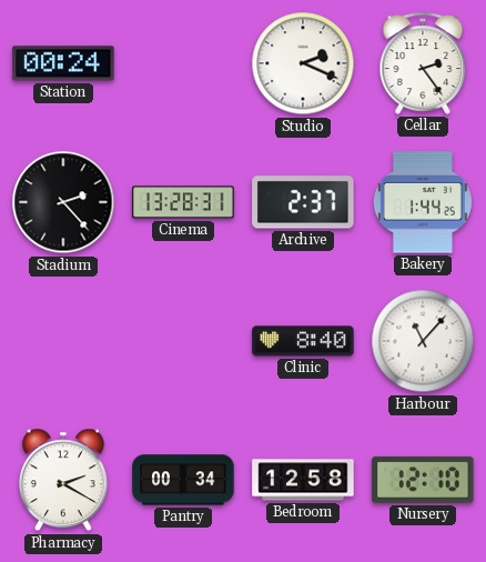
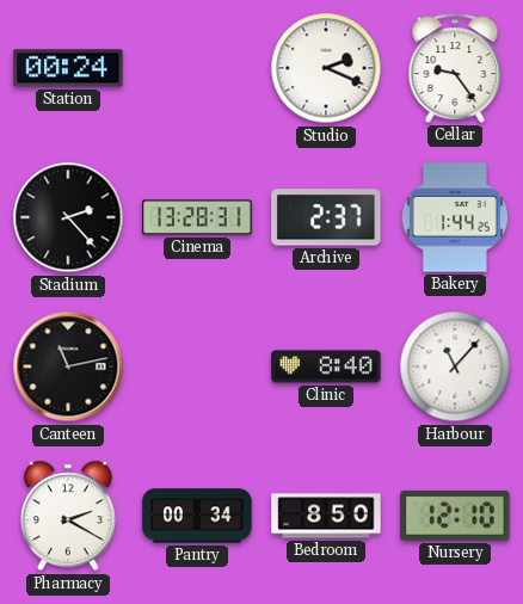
Cellar: 2:24 -> 9:24
Canteen: none -> 11:13
Bedroom: 12:58 -> 8:50
